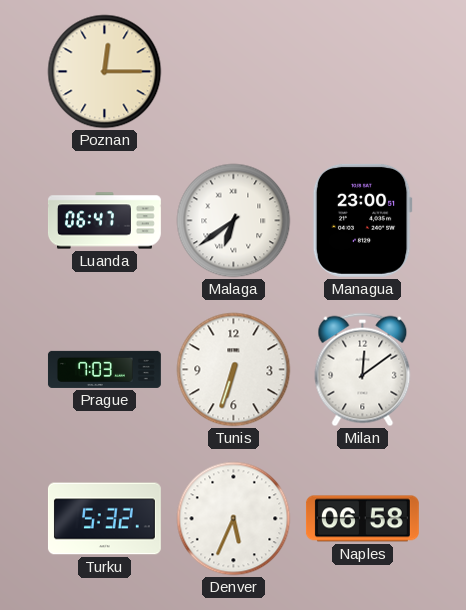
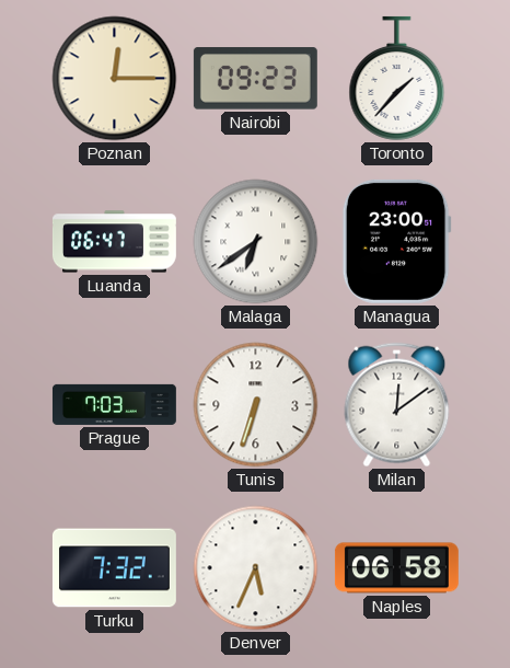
Nairobi: none -> 09:23
Toronto: none -> 1:37
Turku: 5:32 -> 7:32
